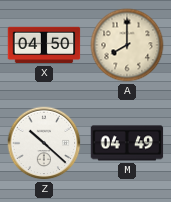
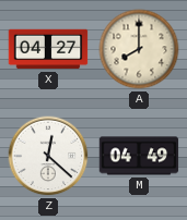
X: 04:50 -> 04:27
Z: 10:22 -> 12:22
